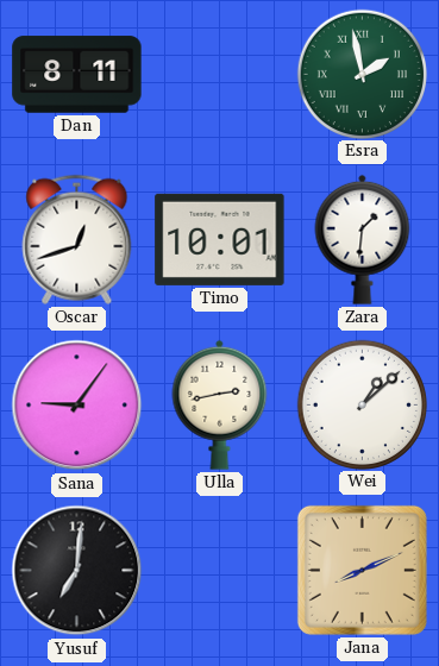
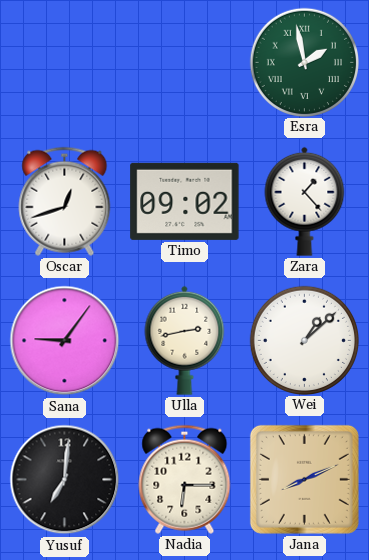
Dan: 8:11 -> none
Timo: 10:01 -> 09:02
Zara: 1:31 -> 1:23
Nadia: none -> 6:15
